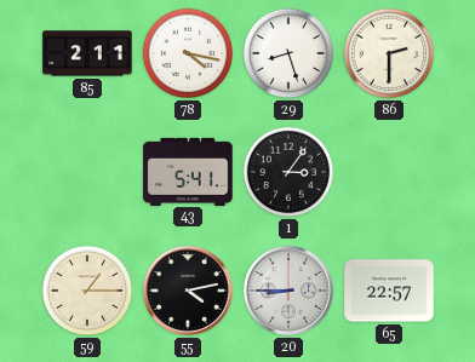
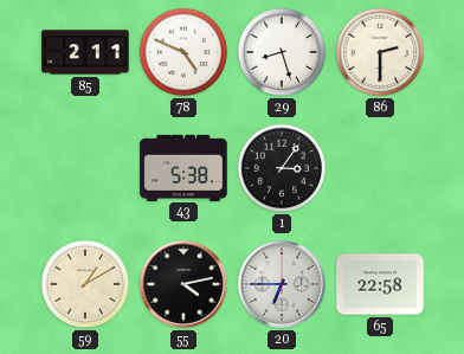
78: 4:17 -> 4:49
43: 5:41 -> 5:38
59: 1:15 -> 1:10
20: 8:45 -> 6:45
65: 22:57 -> 22:58
